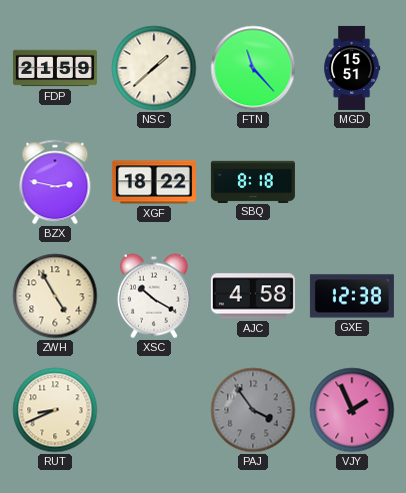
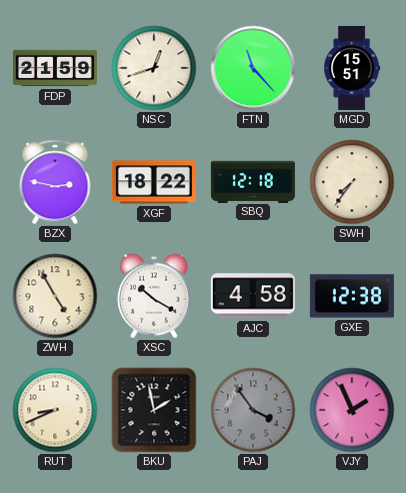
NSC: 1:38 -> 12:42
SBQ: 8:18 -> 12:18
SWH: none -> 7:36
BKU: none -> 1:58
